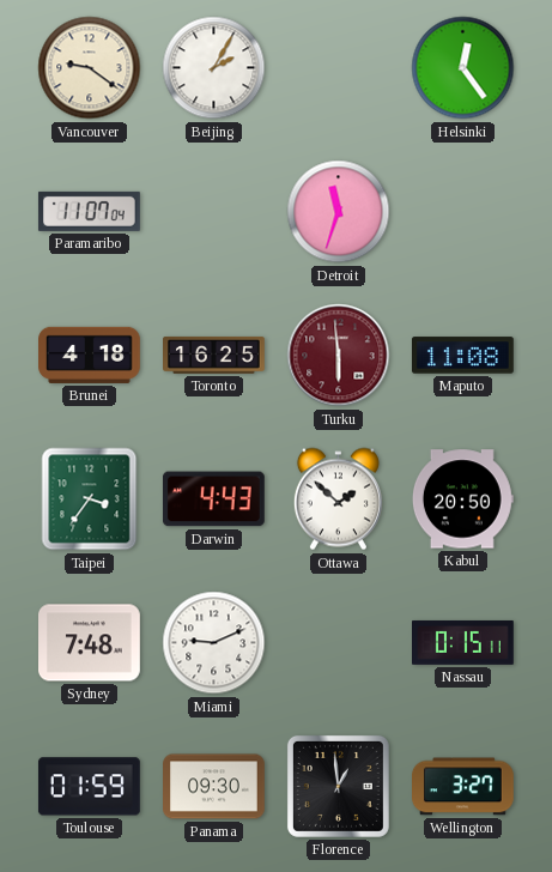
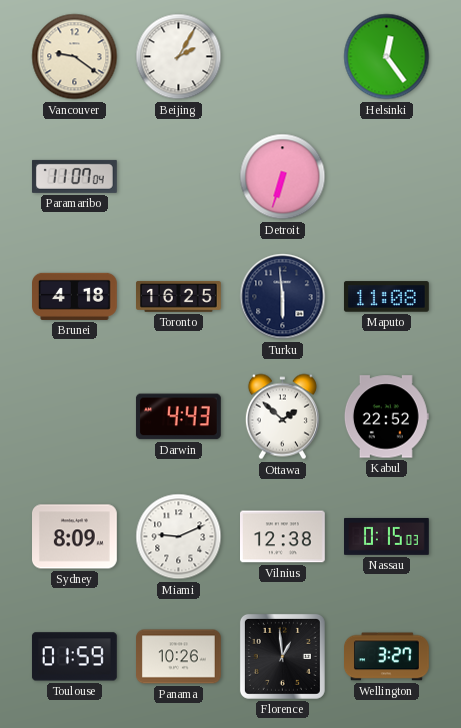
Detroit: 11:33 -> 6:33
Turku dial: burgundy -> navy
Taipei: 3:36 -> none
Kabul: 20:50 -> 22:52
Sydney: 7:48 -> 8:09
Vilnius: none -> 12:38
Nassau: 0:15:11 -> 0:15:03
Panama: 09:30 -> 10:26
